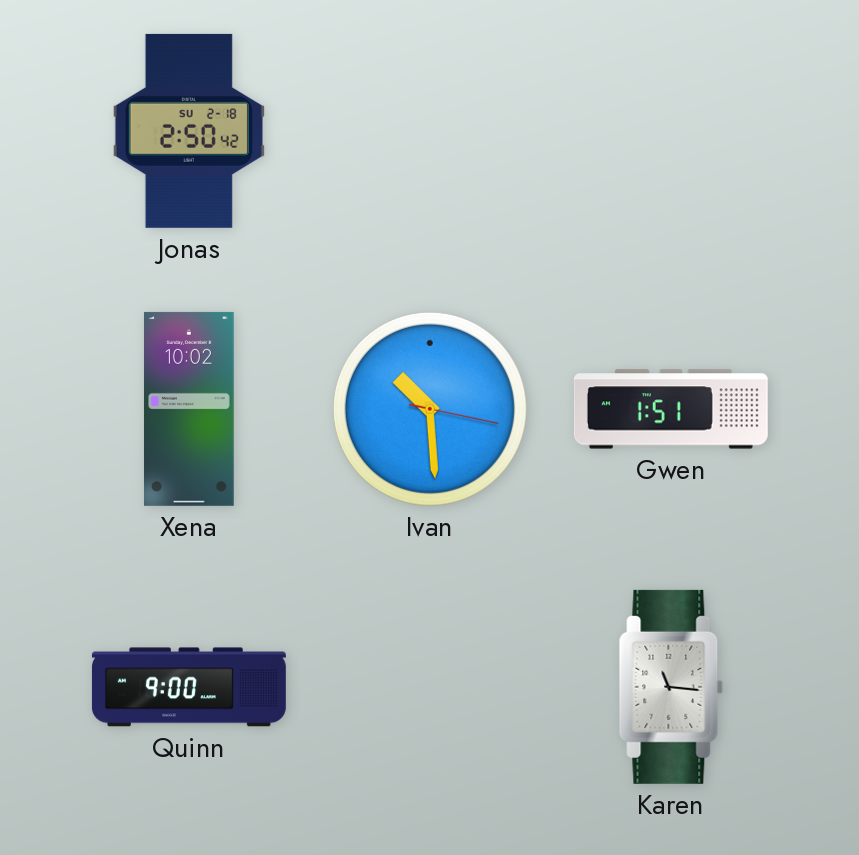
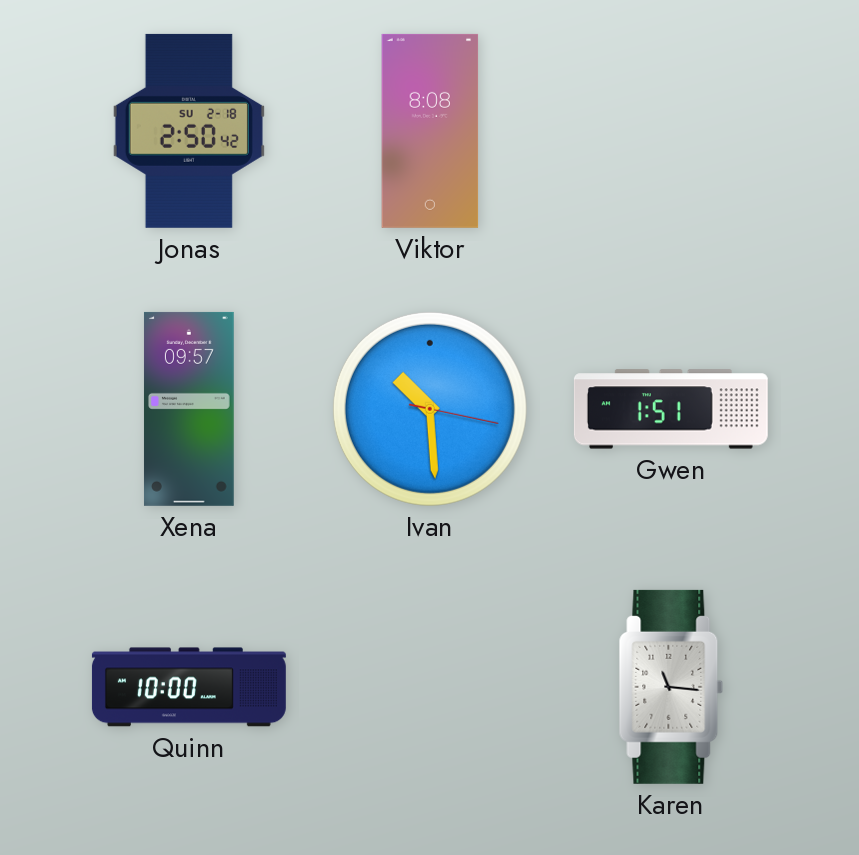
Viktor: none -> 8:08
Xena: 10:02 -> 09:57
Quinn: 9:00 -> 10:00
